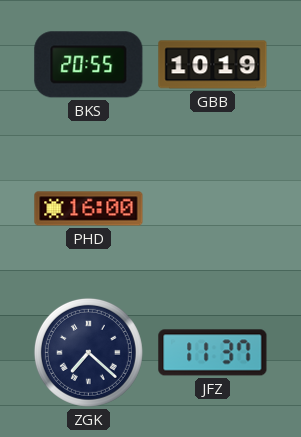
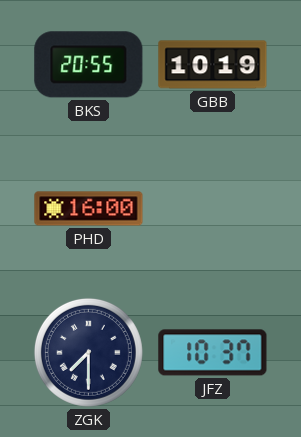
ZGK: 7:22 -> 7:30
JFZ: 11:37 -> 10:37
